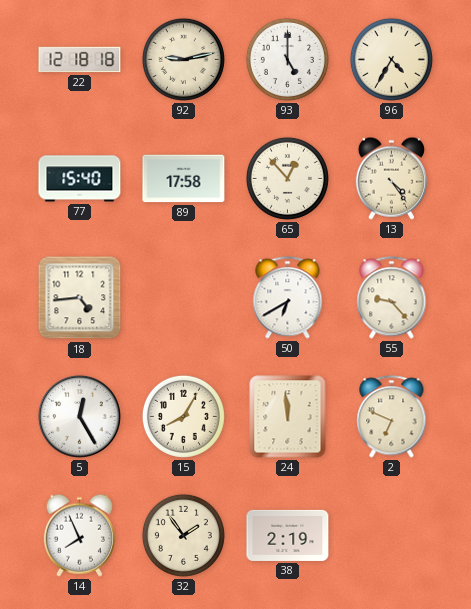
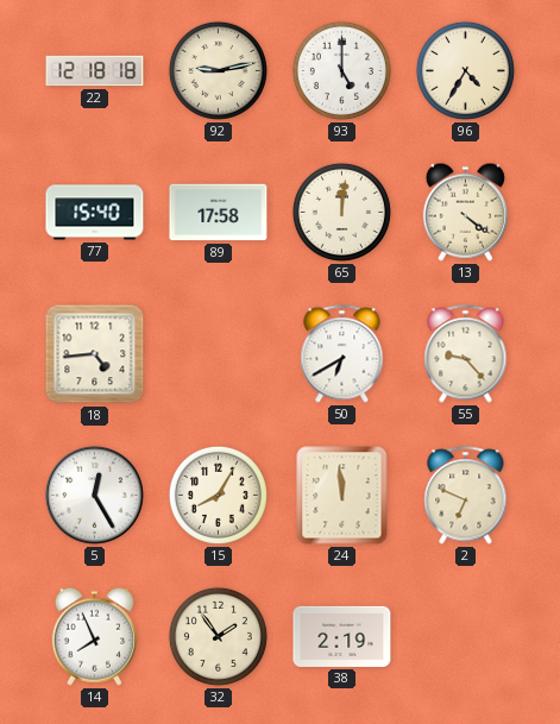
65: 12:53 -> 12:01
13: 4:24 -> 4:21
